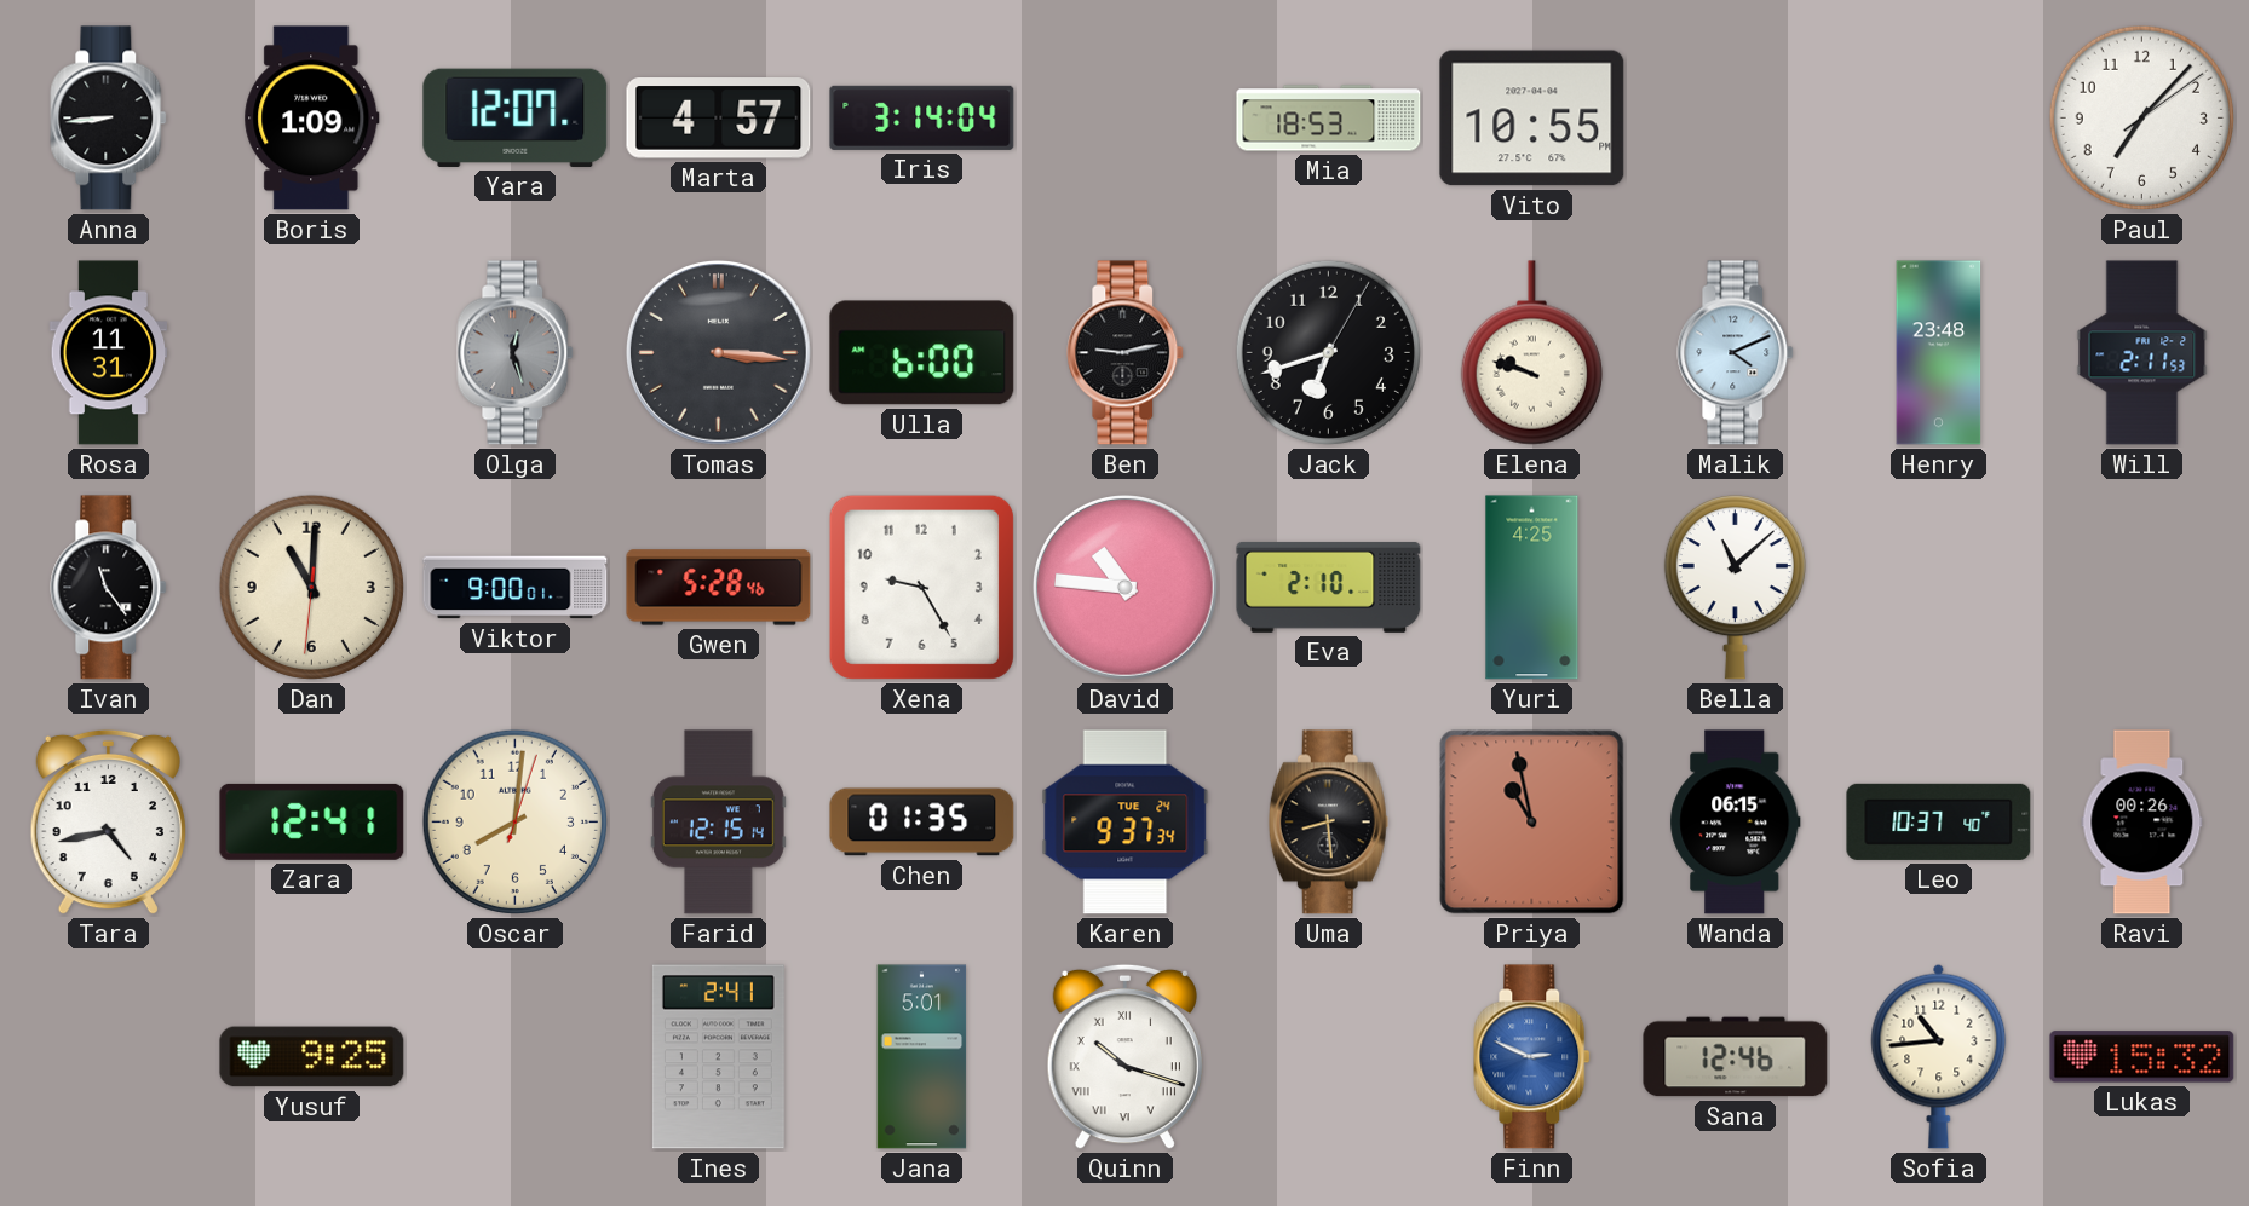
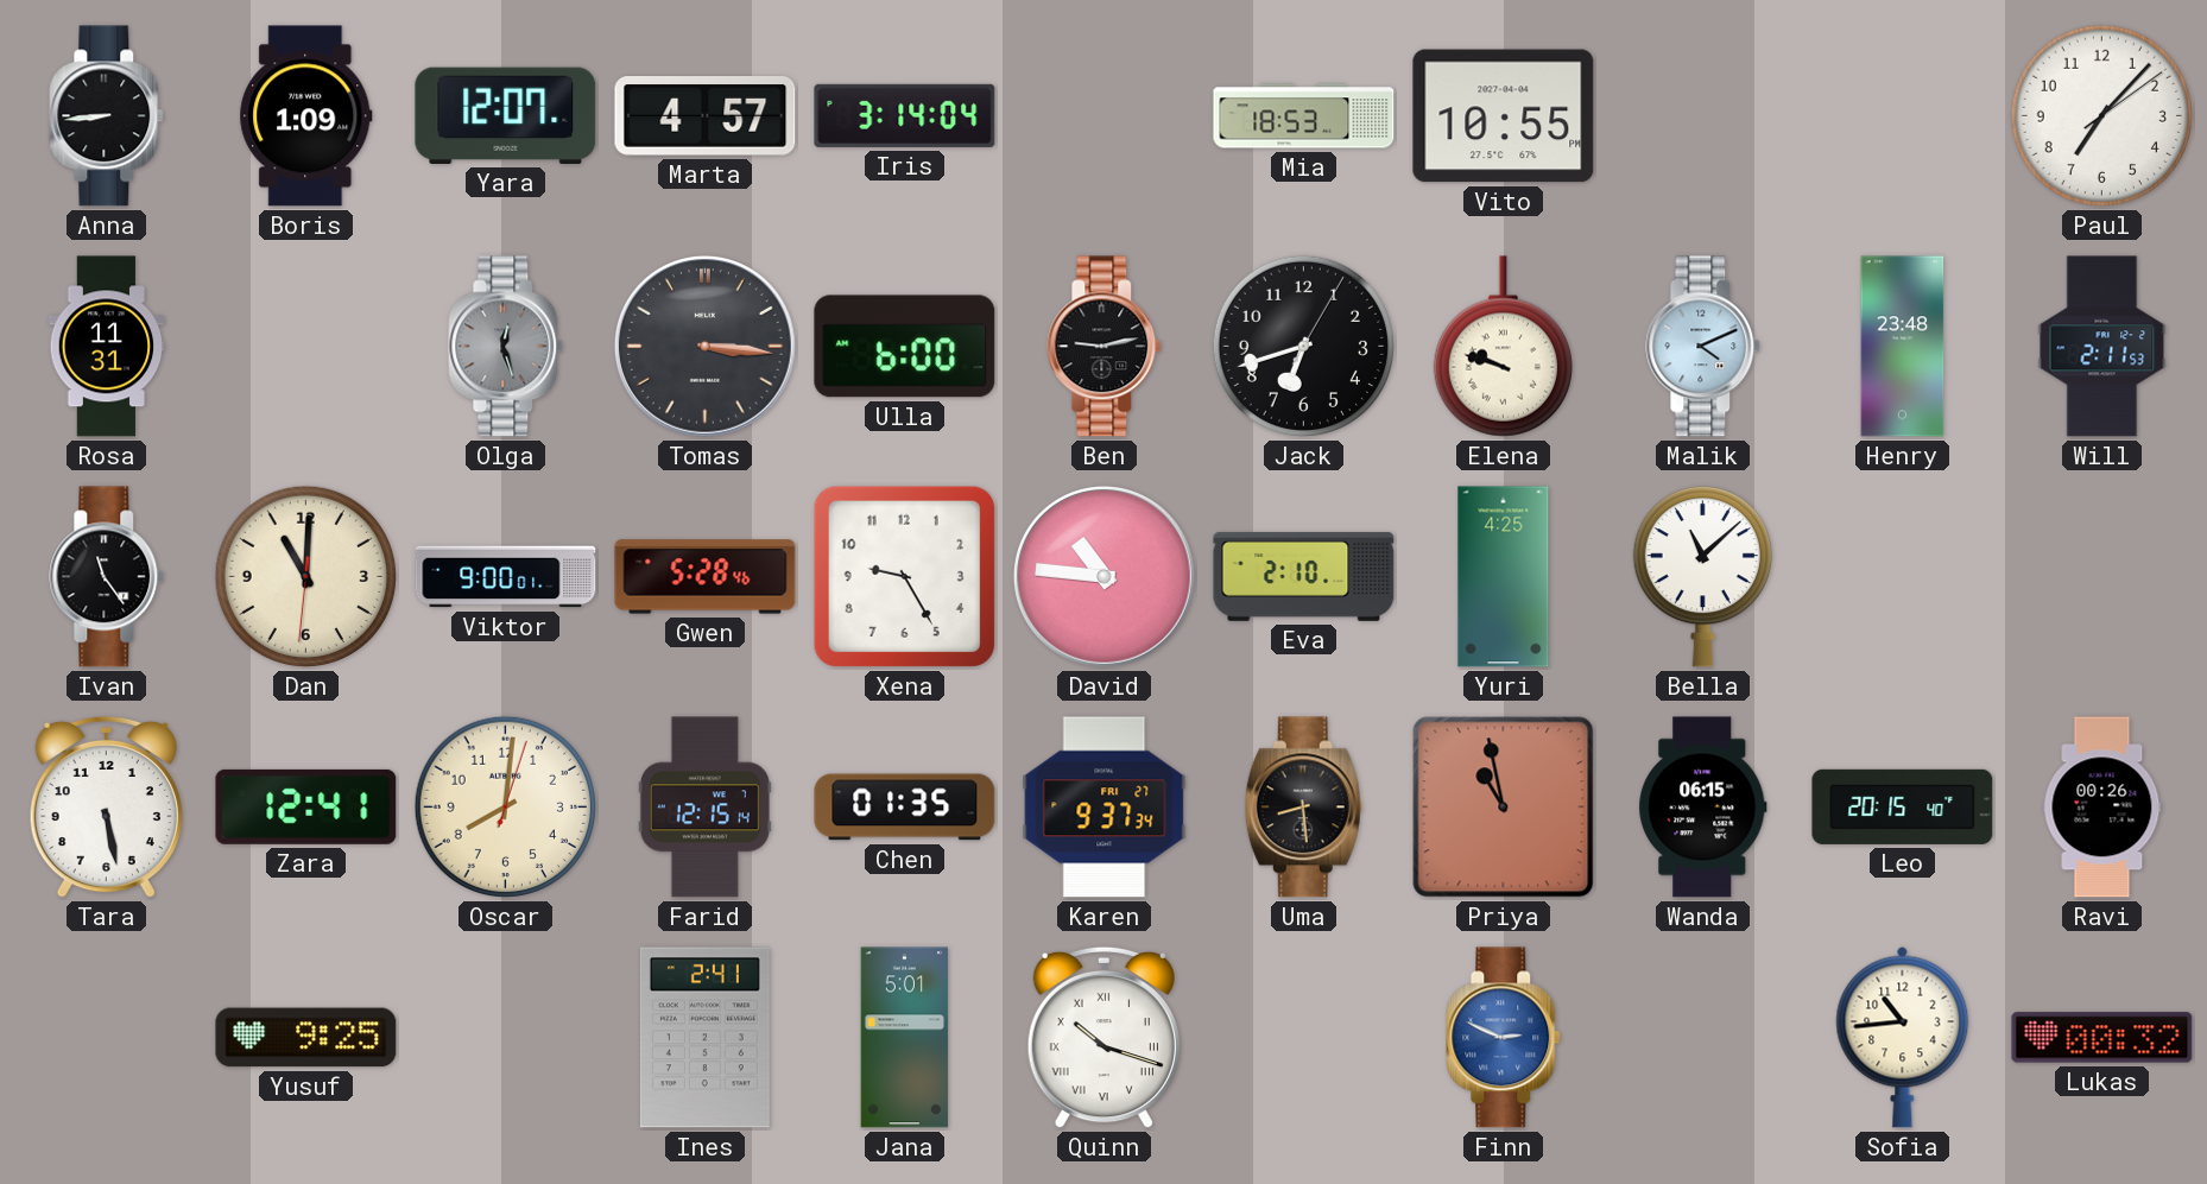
Tara: 4:43 -> 5:28
Karen date: TUE 24 -> FRI 27
Leo: 10:37 -> 20:15
Sana: 12:46 -> none
Lukas: 15:32 -> 00:32
